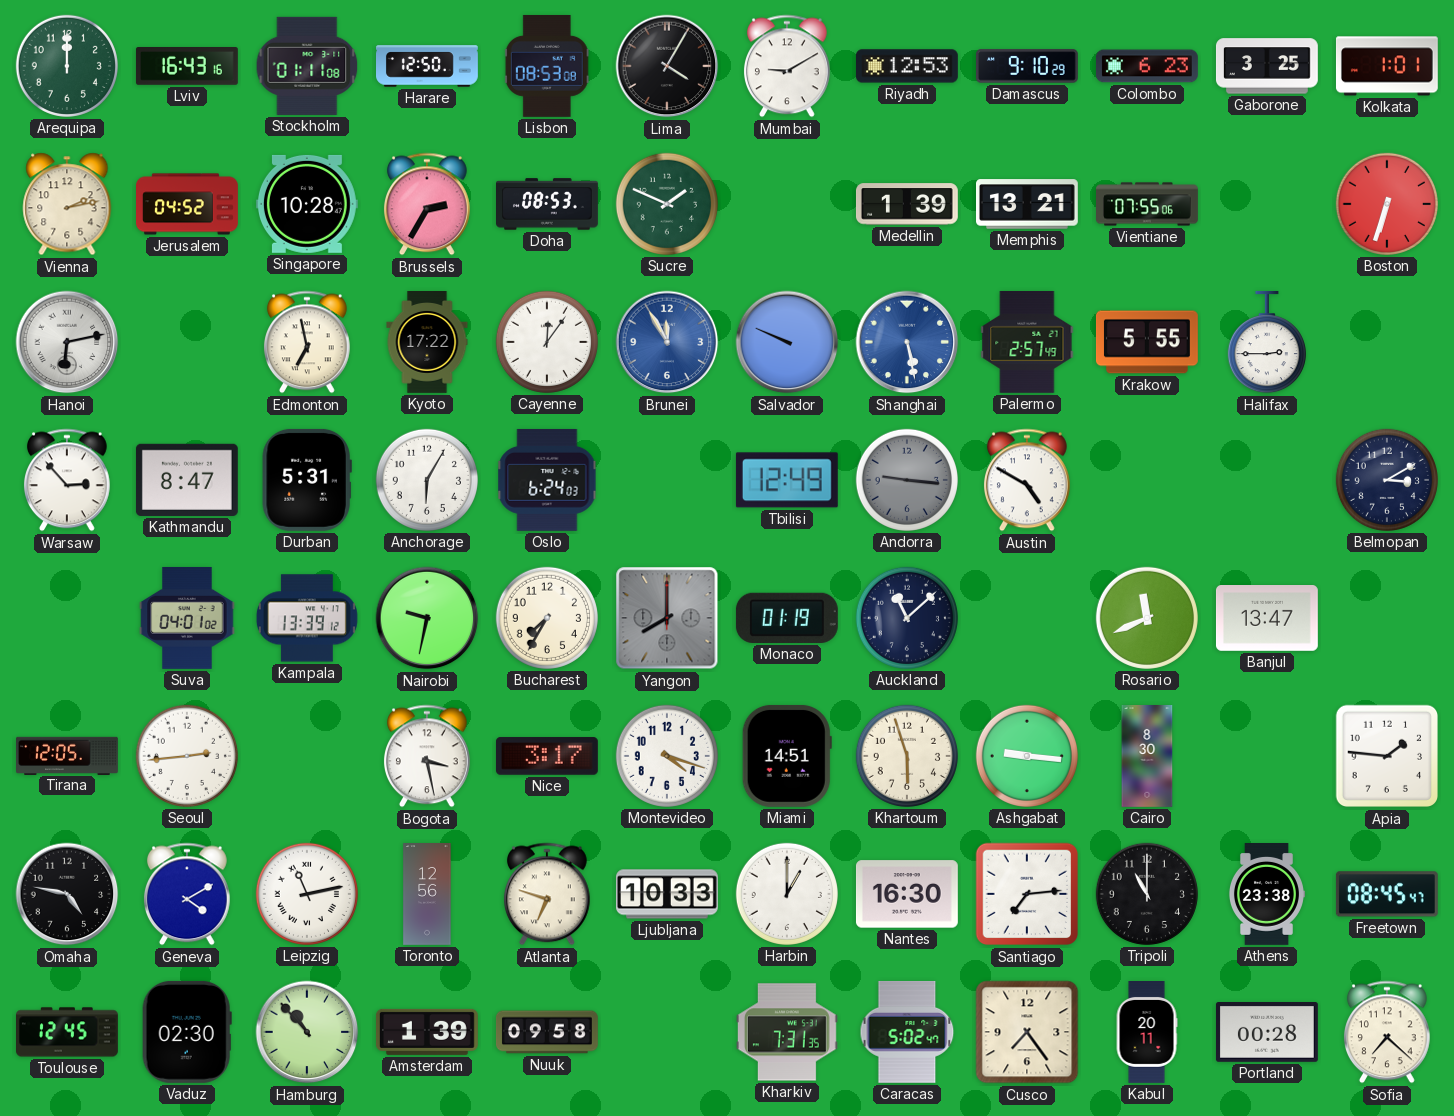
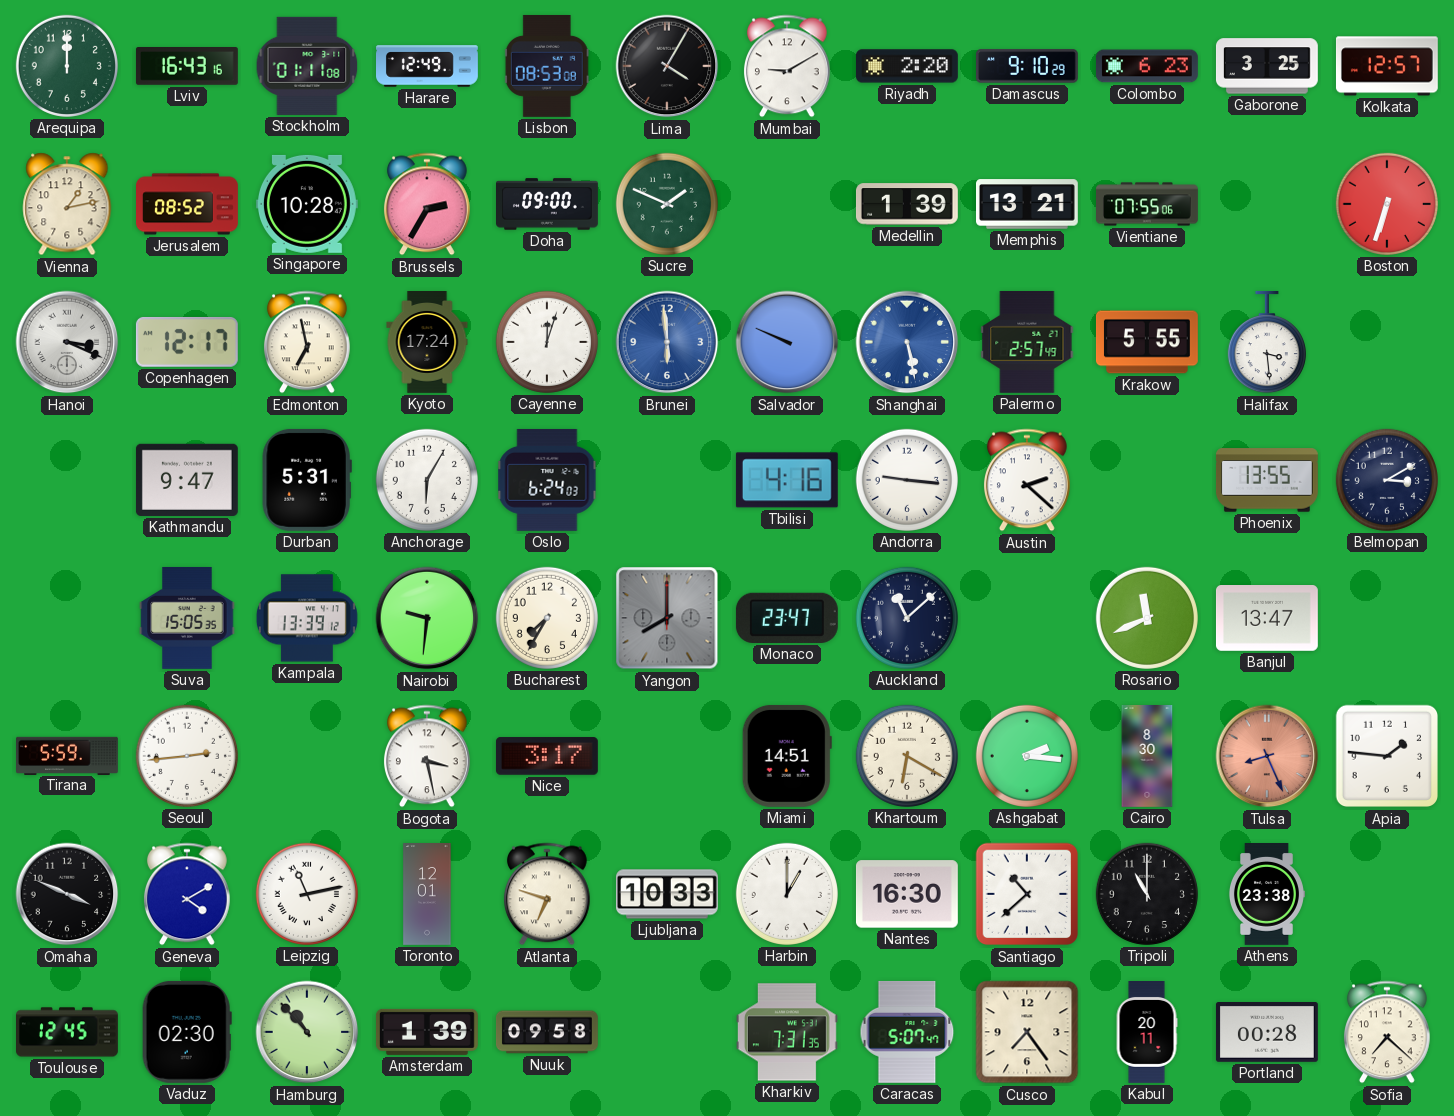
Harare: 12:50 -> 12:49
Riyadh: 12:53 -> 2:20
Kolkata: 1:01 -> 12:57
Vienna: 2:13 -> 1:13
Jerusalem: 04:52 -> 08:52
Doha: 08:53 -> 09:00
Hanoi: 6:13 -> 3:19
Copenhagen: none -> 12:17
Kyoto: 17:22 -> 17:24
Cayenne: 12:06 -> 12:03
Brunei: 11:55 -> 5:59
Halifax: 2:45 -> 3:29
Warsaw: 2:53 -> none
Kathmandu: 8:47 -> 9:47
Tbilisi: 12:49 -> 4:16
Andorra dial: grey -> white
Austin: 4:50 -> 2:22
Phoenix: none -> 13:55
Suva: 04:01 -> 15:05
Nairobi: 9:32 -> 9:31
Monaco: 01:19 -> 23:47
Tirana: 12:05 -> 5:59
Montevideo: 4:18 -> none
Khartoum: 5:57 -> 6:20
Ashgabat: 9:16 -> 2:16
Tulsa: none -> 8:26
Omaha: 4:47 -> 3:49
Toronto: 12:56 -> 12:01
Santiago: 7:14 -> 10:38
Freetown: 08:45 -> none
Caracas: 5:02 -> 5:07
